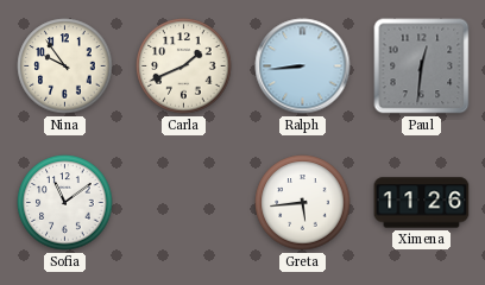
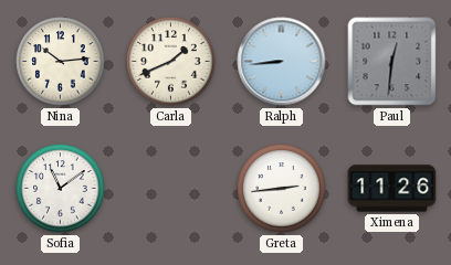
Nina: 9:54 -> 10:14
Greta: 5:44 -> 2:44
